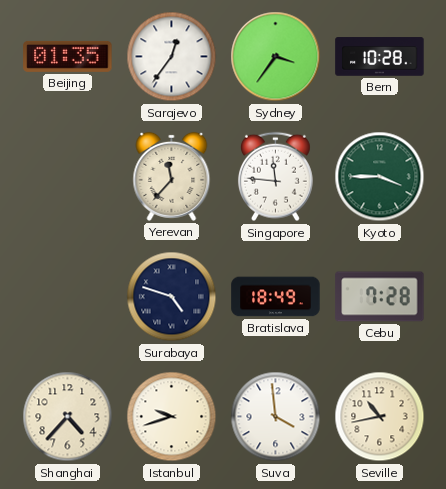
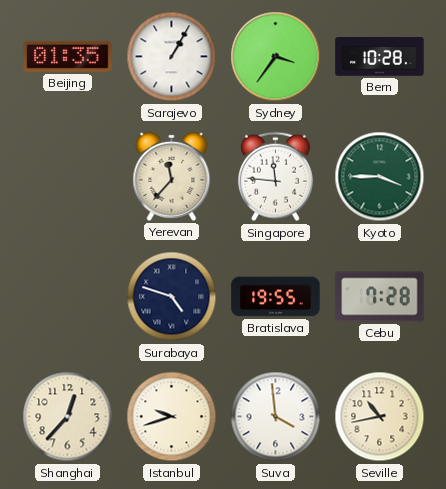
Sarajevo: 12:36 -> 1:05
Bratislava: 18:49 -> 19:55
Shanghai: 4:37 -> 12:37
